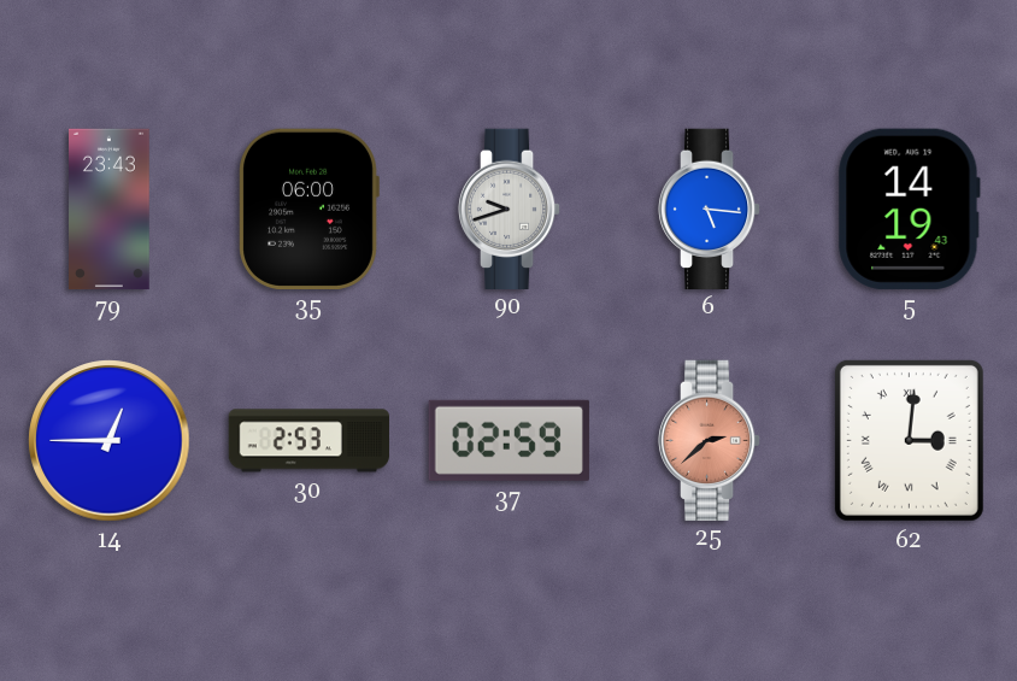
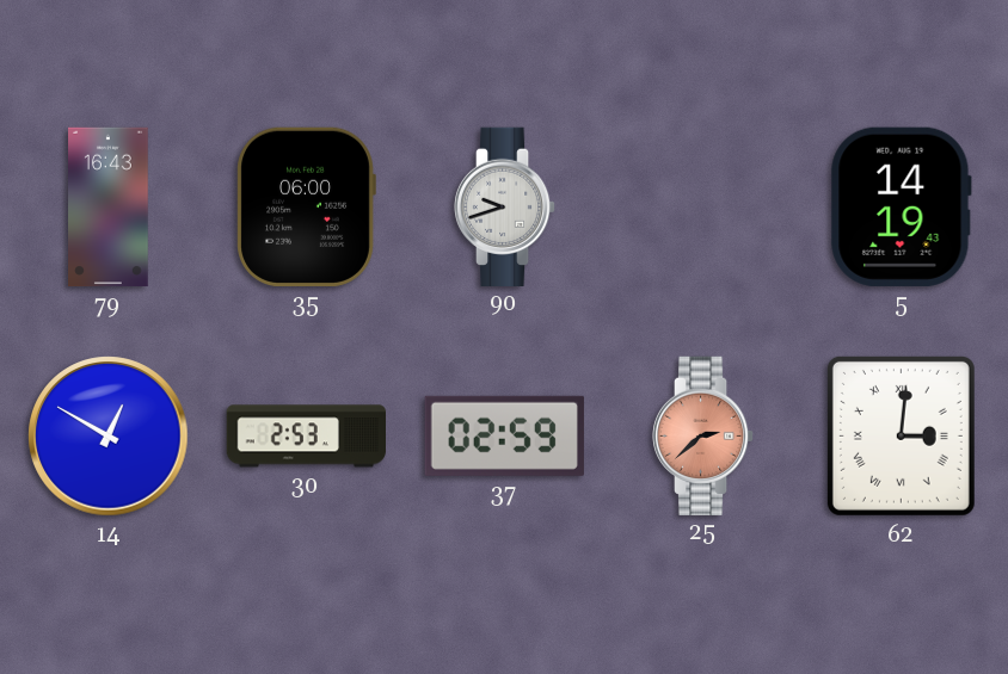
79: 23:43 -> 16:43
6: 5:16 -> none
14: 12:45 -> 12:50
